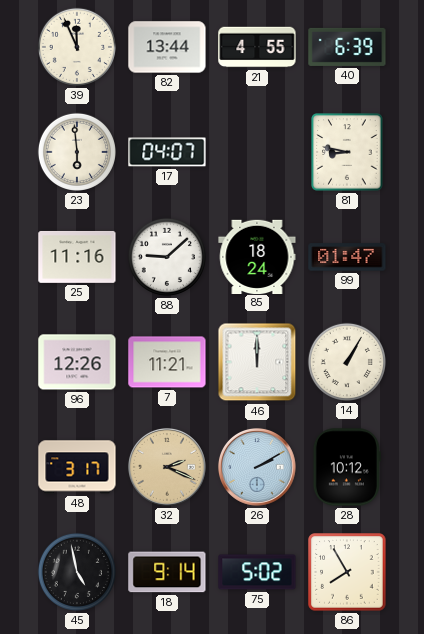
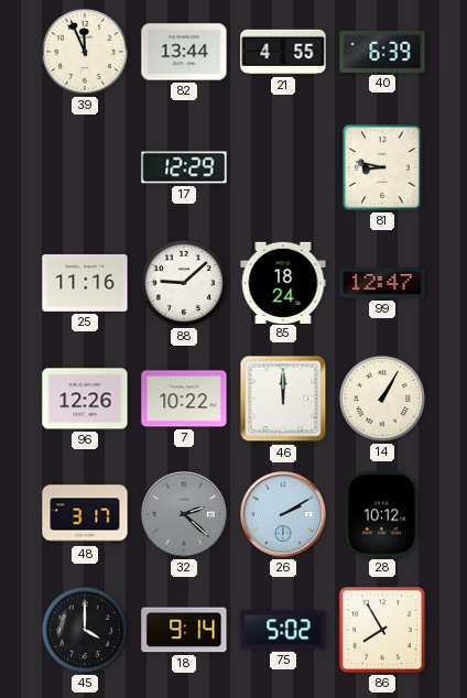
23: 5:59 -> none
17: 04:07 -> 12:29
99: 01:47 -> 12:47
7: 11:21 -> 10:22
32: 2:19 -> 2:22
32 dial: champagne -> grey
45: 4:58 -> 4:00
